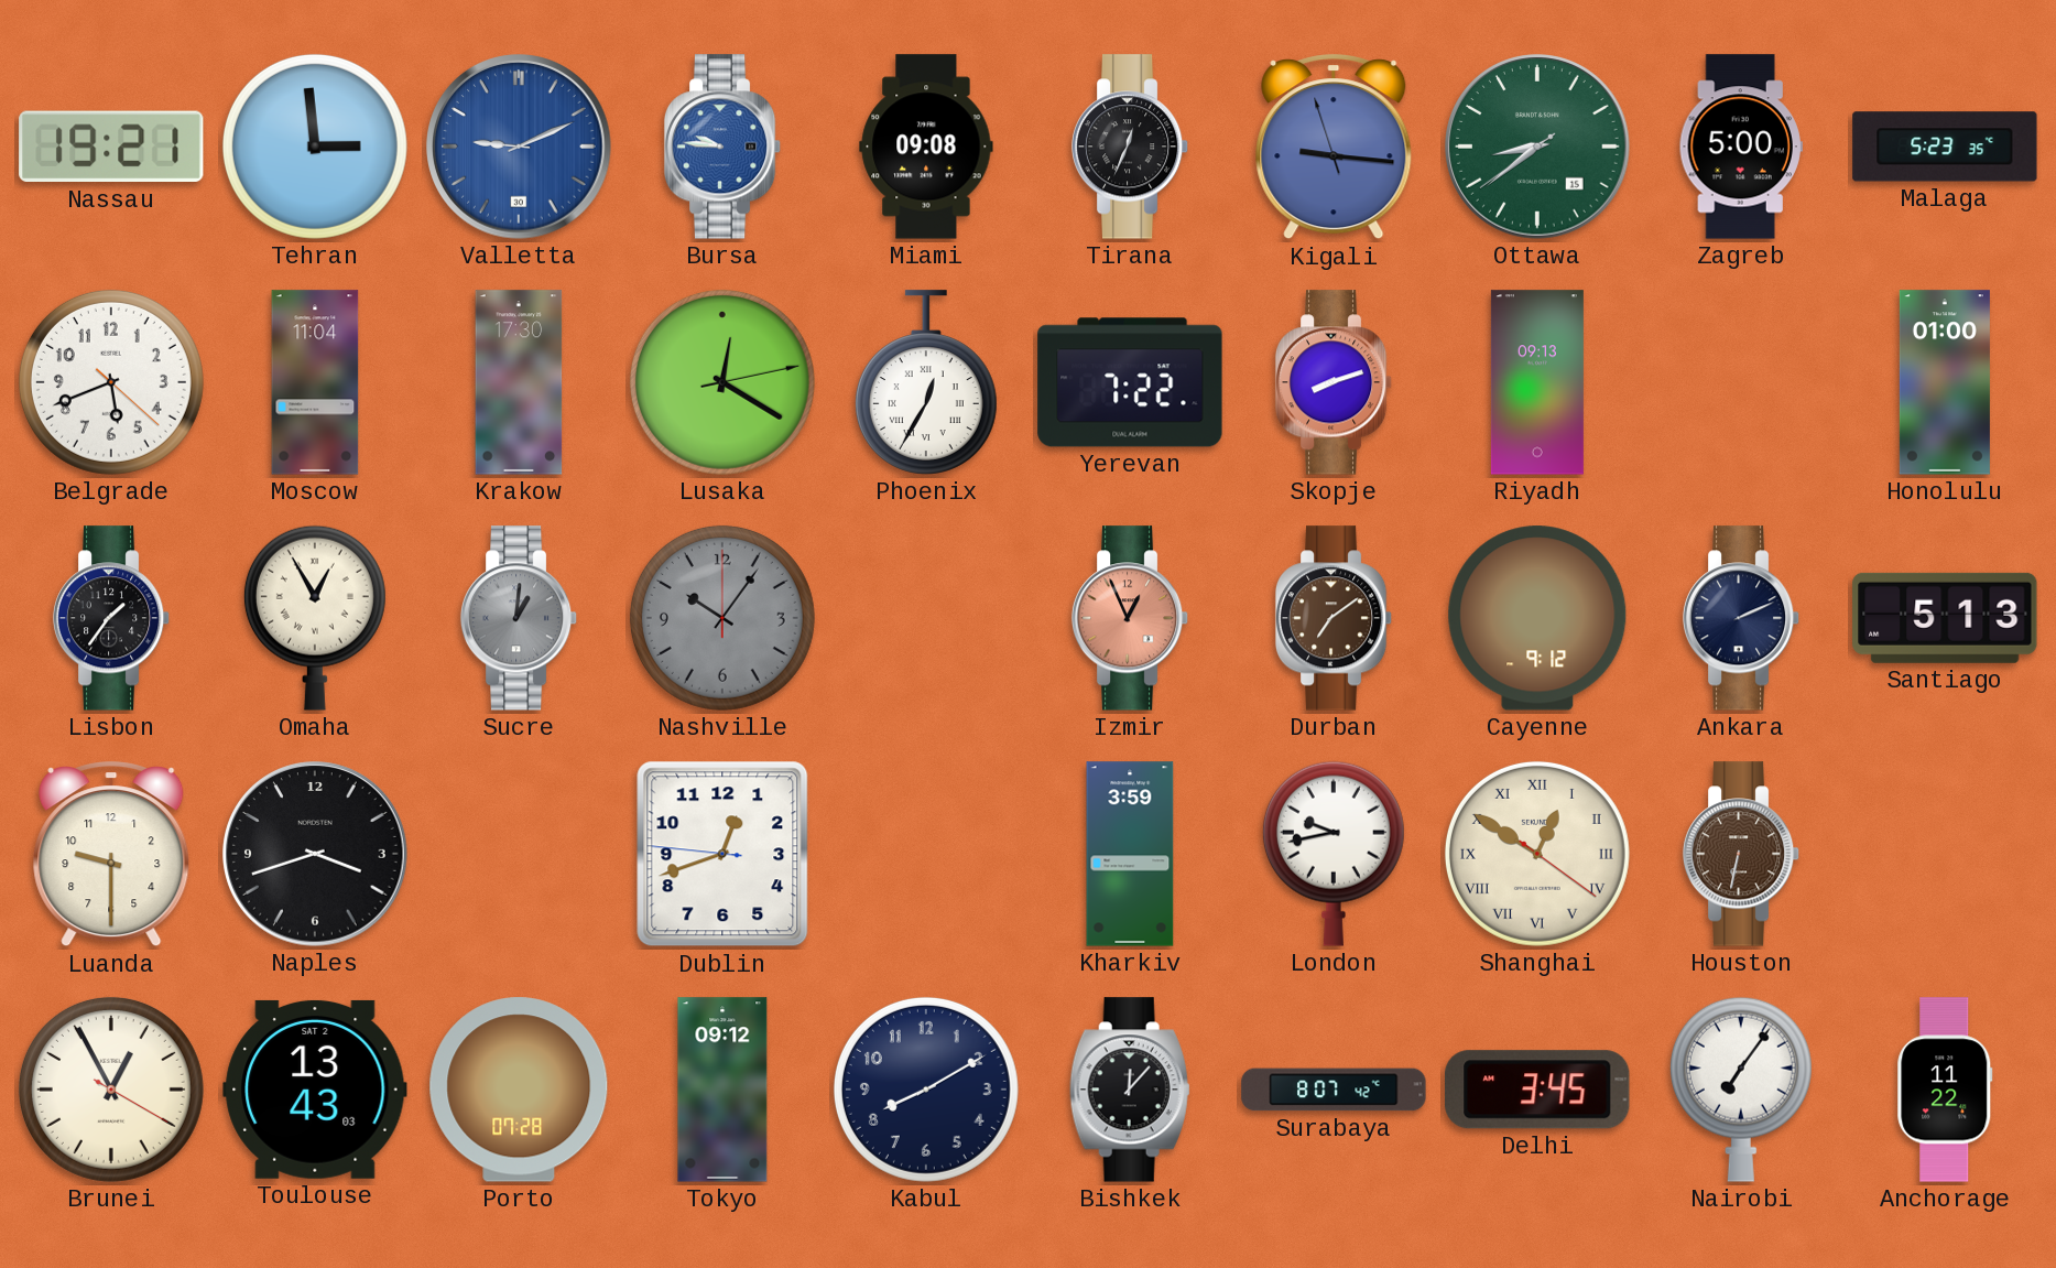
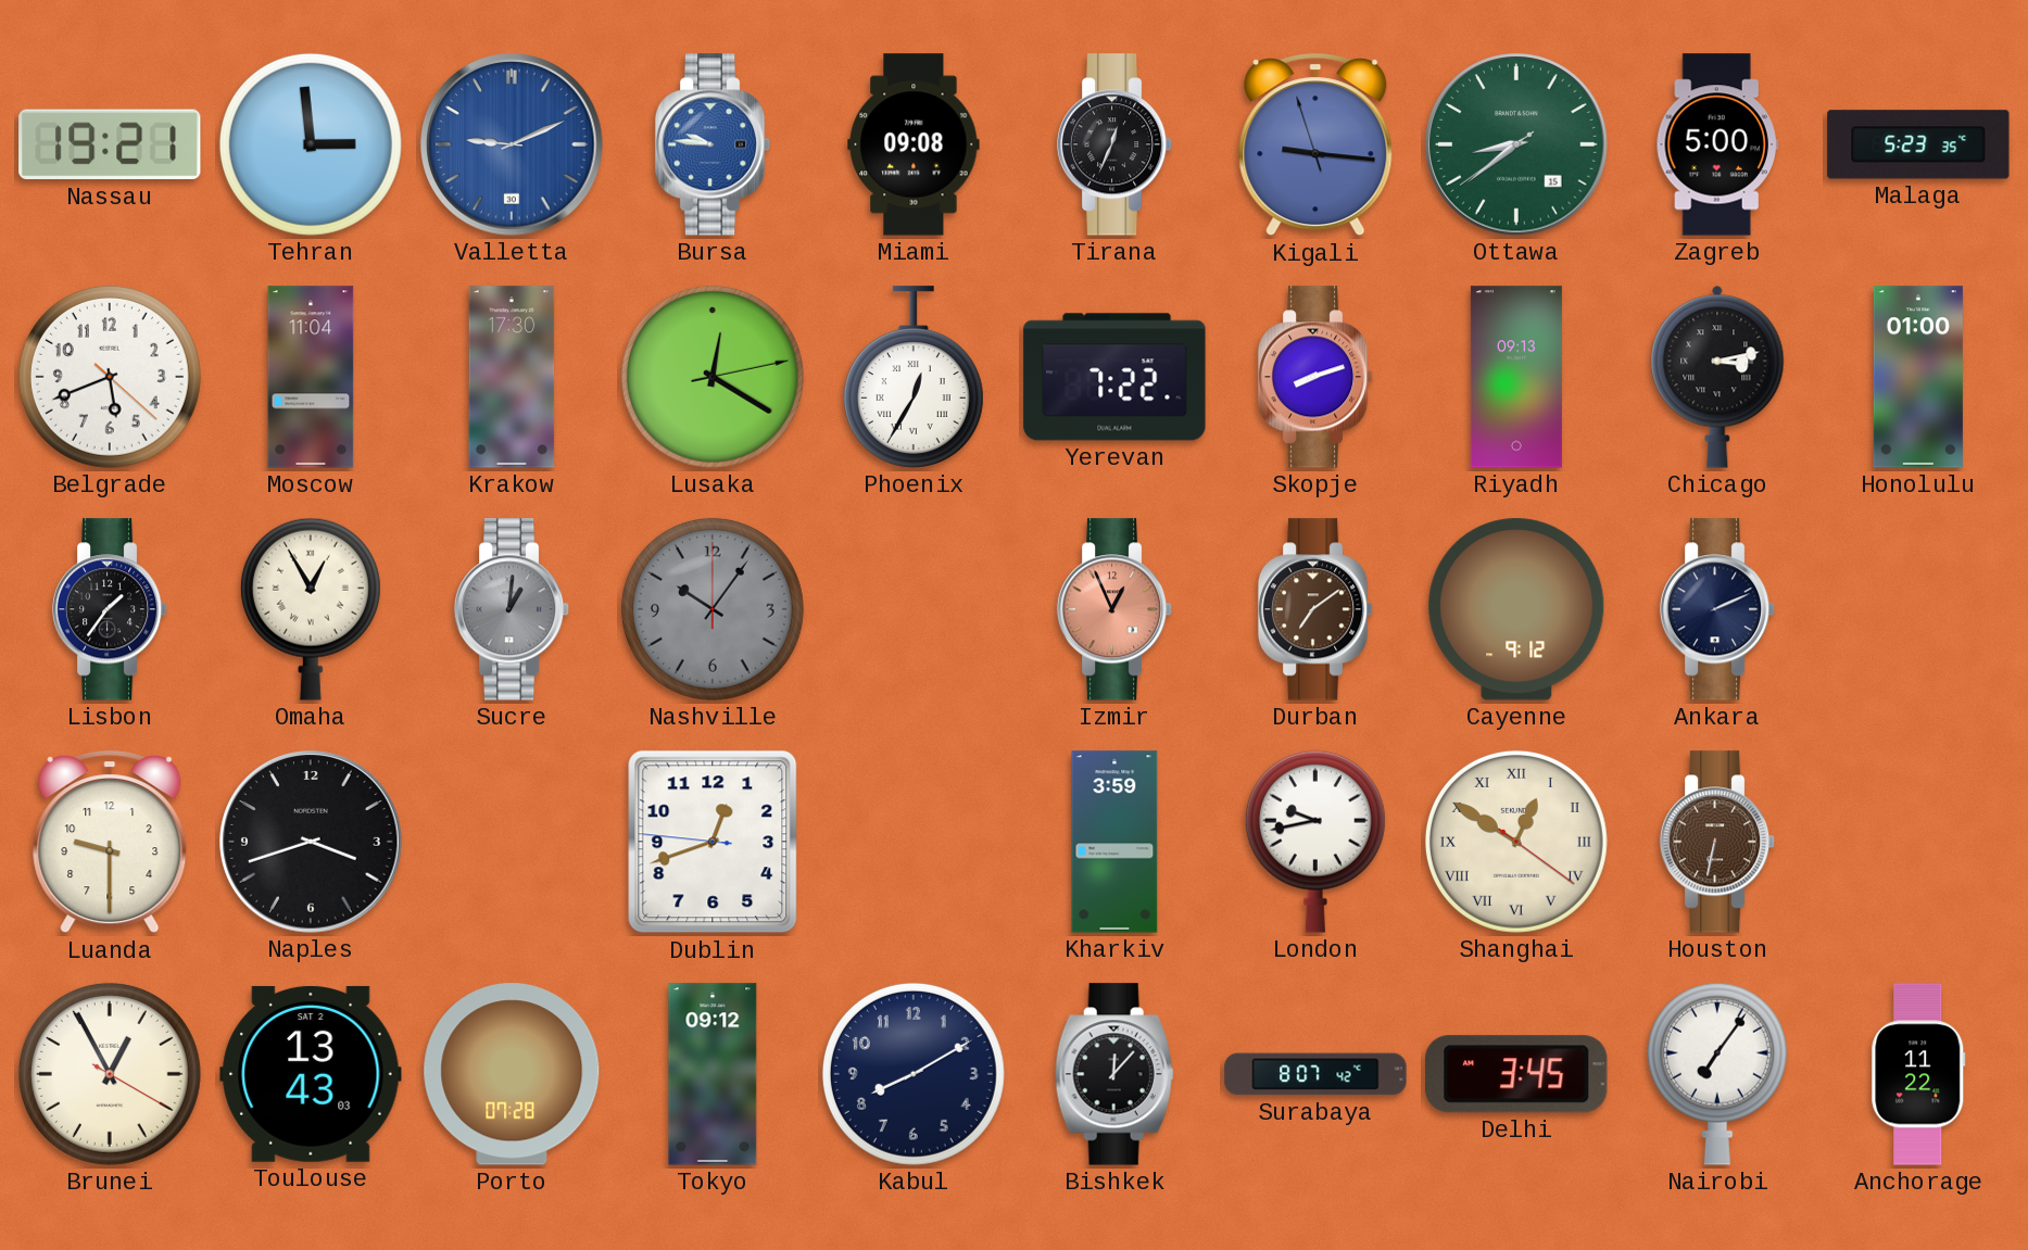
Chicago: none -> 3:13
Santiago: 5:13 -> none
